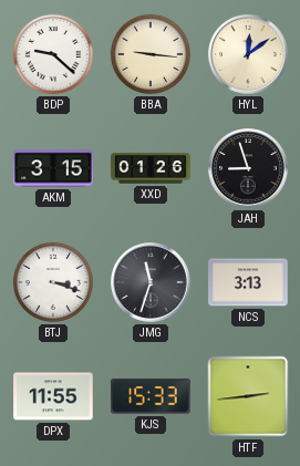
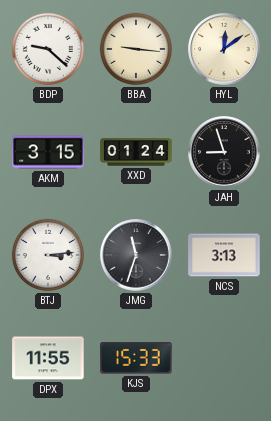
XXD: 01:26 -> 01:24
BTJ: 3:18 -> 3:14
HTF: 2:44 -> none
